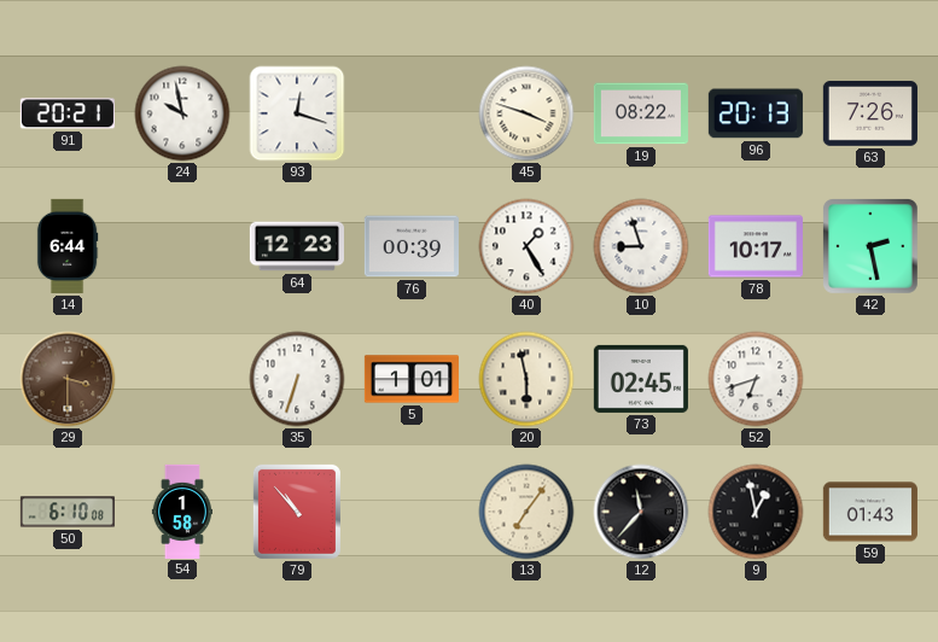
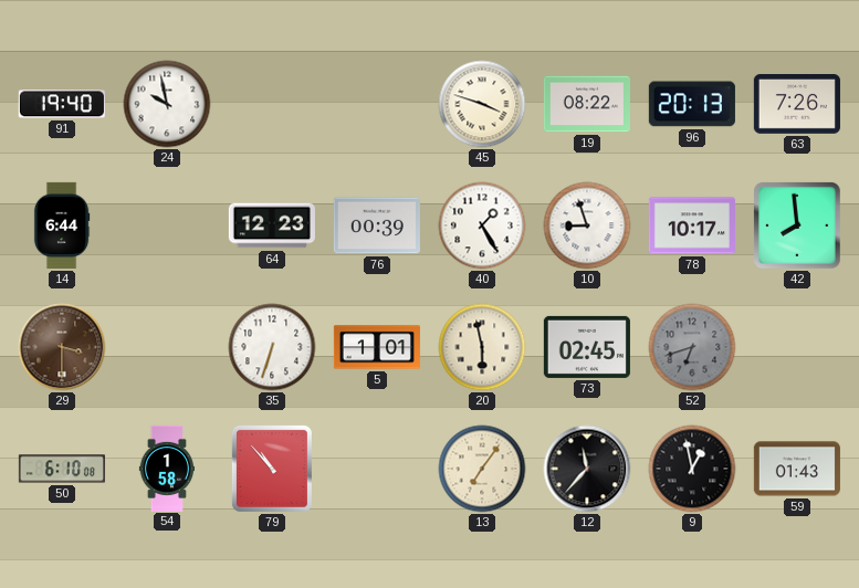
91: 20:21 -> 19:40
93: 12:18 -> none
42: 2:28 -> 7:59
52 dial: white -> grey
